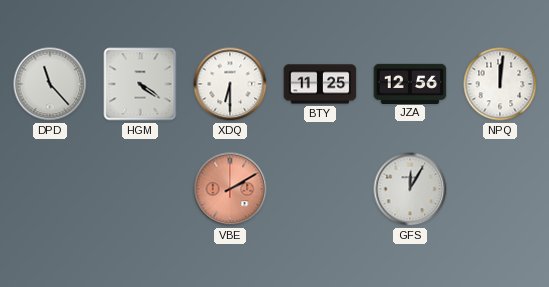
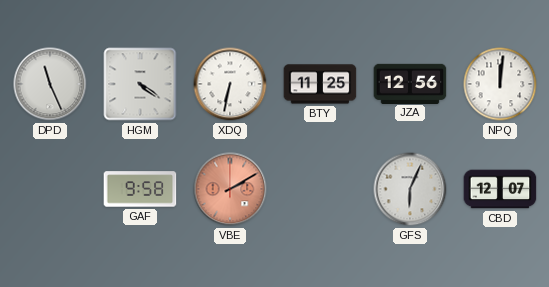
DPD: 11:23 -> 11:26
XDQ: 6:30 -> 6:32
GAF: none -> 9:58
GFS: 12:05 -> 6:04
CBD: none -> 12:07
